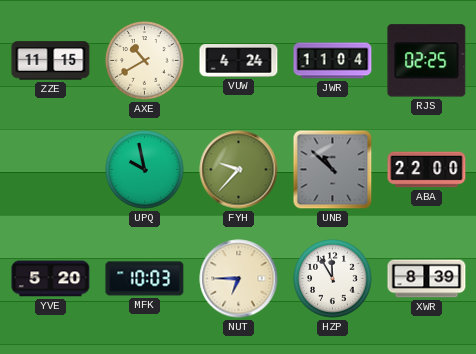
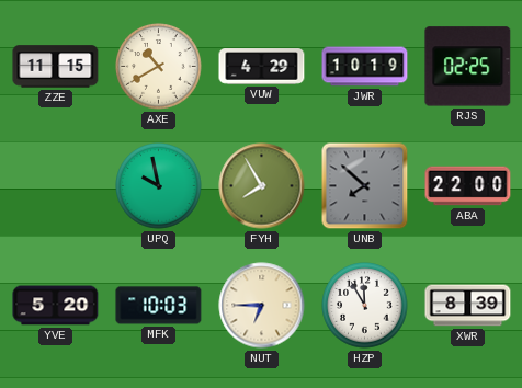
VUW: 4:24 -> 4:29
JWR: 11:04 -> 10:19
FYH: 9:37 -> 7:55
UNB: 10:52 -> 7:52
